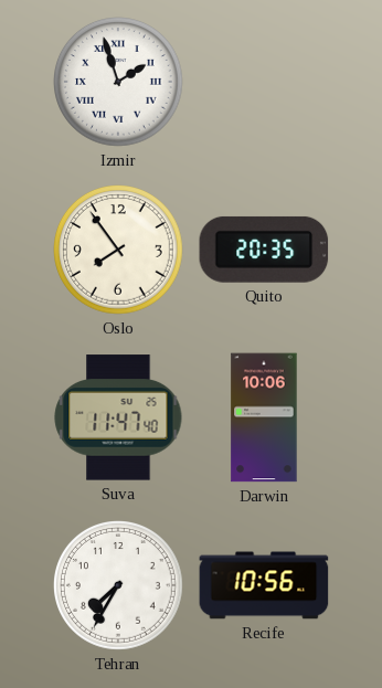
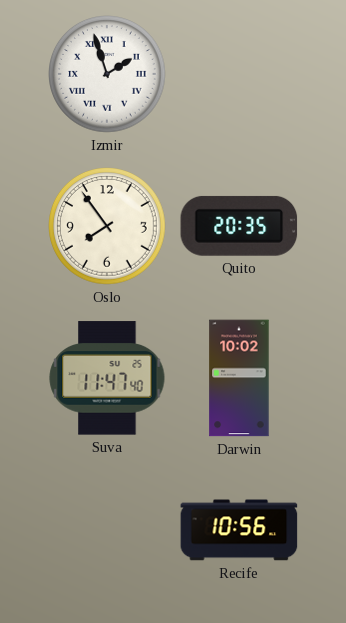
Darwin: 10:06 -> 10:02
Tehran: 7:35 -> none
